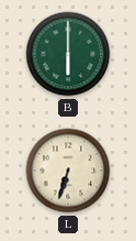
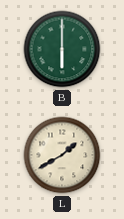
L: 6:33 -> 1:40
